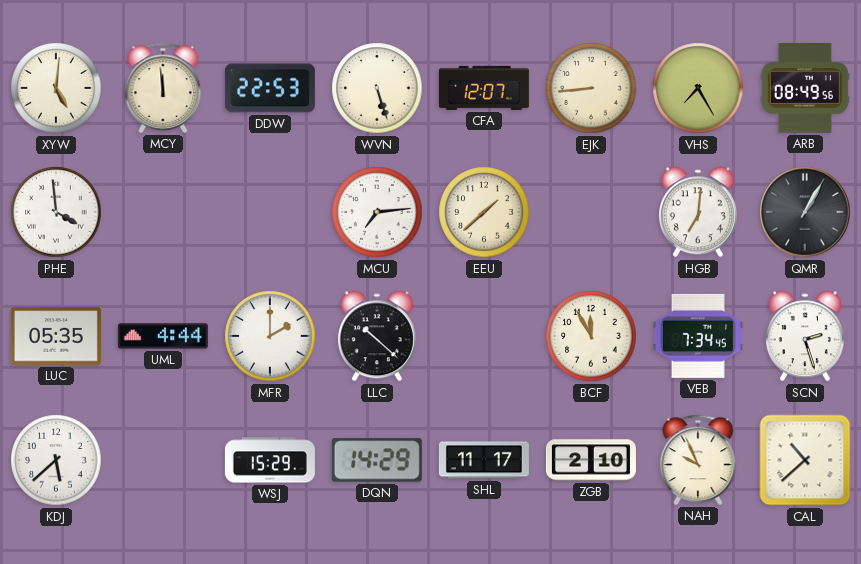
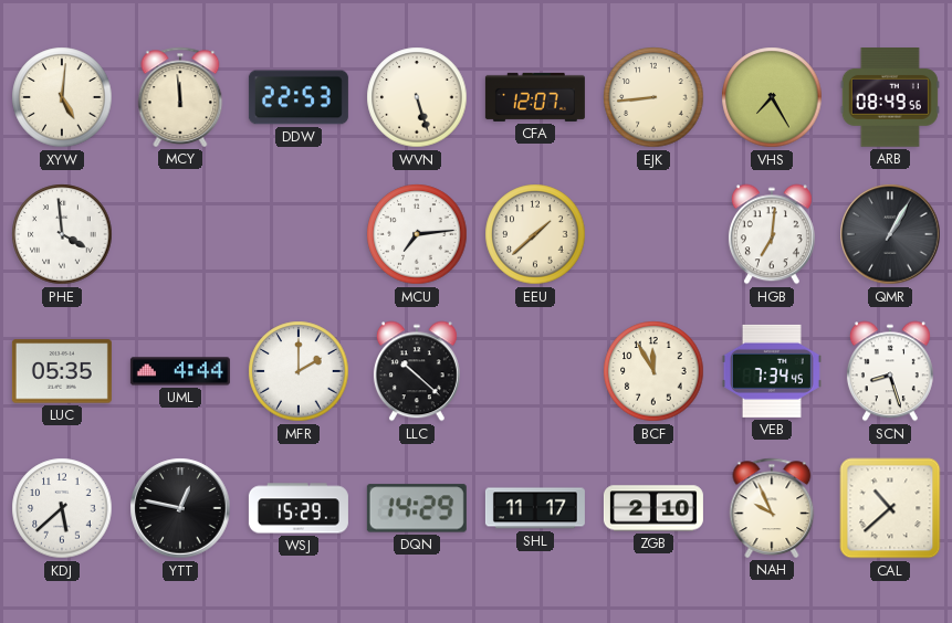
SCN: 2:27 -> 8:27
YTT: none -> 12:47
